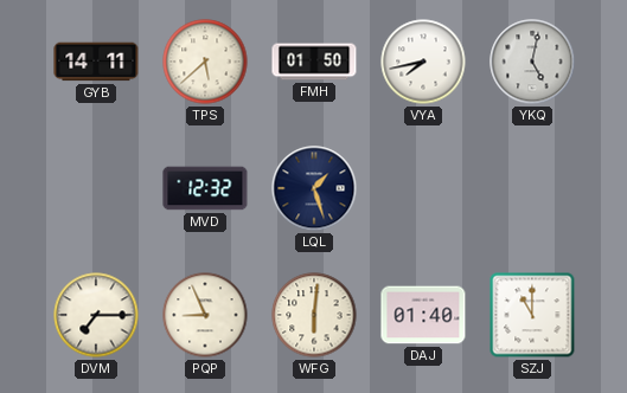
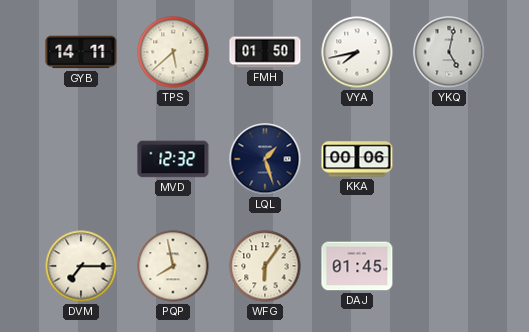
KKA: none -> 00:06
PQP: 8:56 -> 7:58
WFG: 6:01 -> 6:06
DAJ: 01:40 -> 01:45
SZJ: 11:00 -> none
